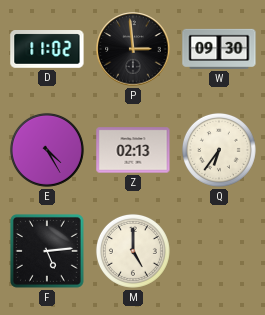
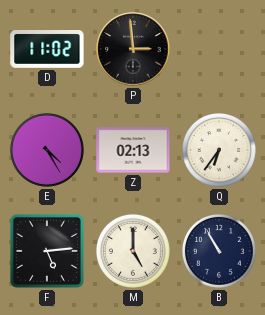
W: 09:30 -> none
B: none -> 10:55
